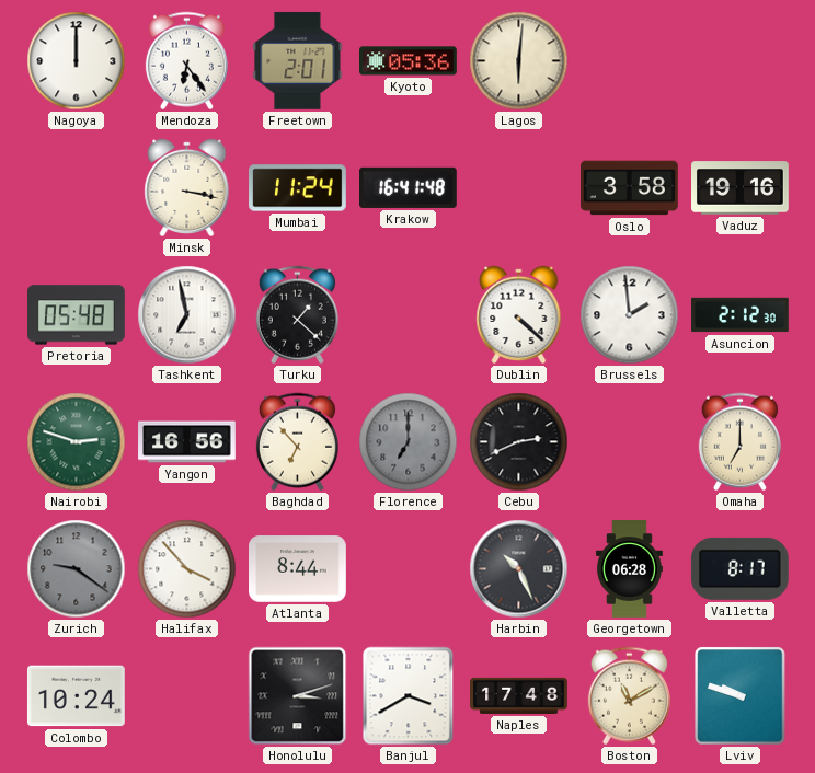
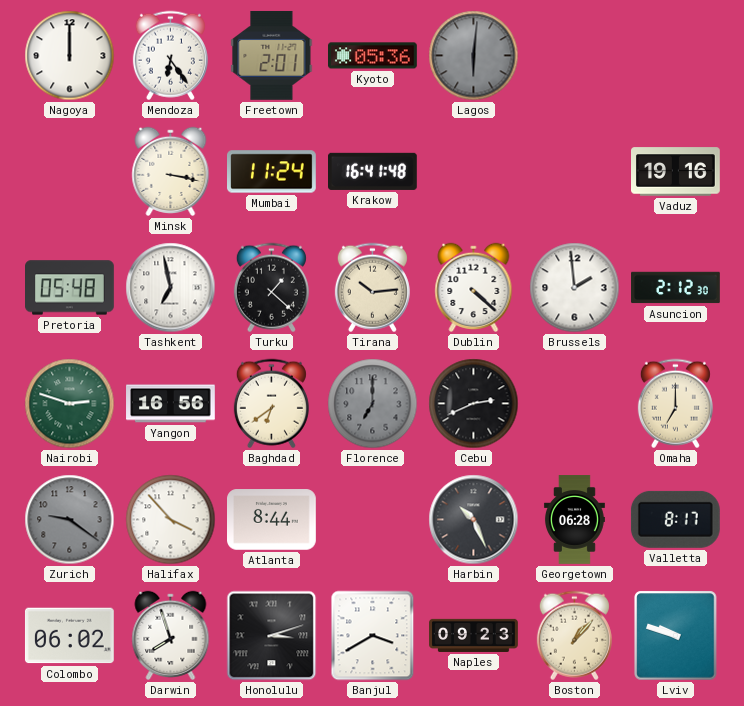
Lagos dial: cream -> grey
Oslo: 3:58 -> none
Tirana: none -> 10:14
Baghdad: 6:53 -> 6:39
Colombo: 10:24 -> 06:02
Darwin: none -> 7:57
Naples: 17:48 -> 09:23
Boston: 11:10 -> 1:07
